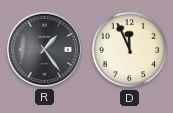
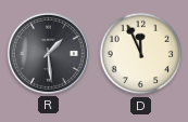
R: 1:24 -> 1:29
